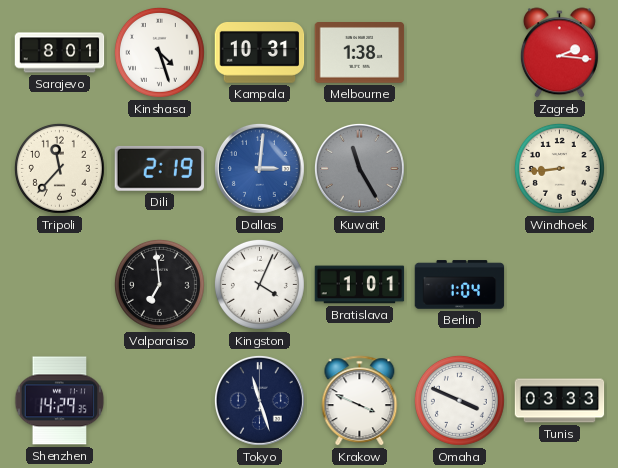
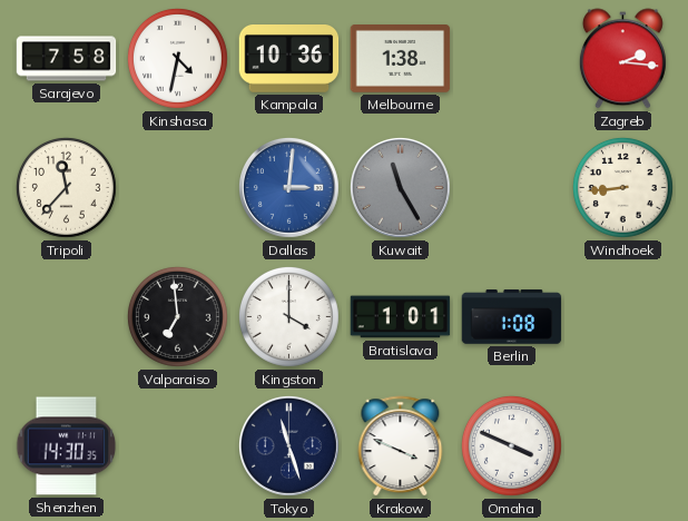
Sarajevo: 8:01 -> 7:58
Kinshasa: 4:27 -> 4:32
Kampala: 10:31 -> 10:36
Dili: 2:19 -> none
Kingston: 4:04 -> 4:00
Berlin: 1:04 -> 1:08
Shenzhen: 14:29 -> 14:30
Tunis: 03:33 -> none
